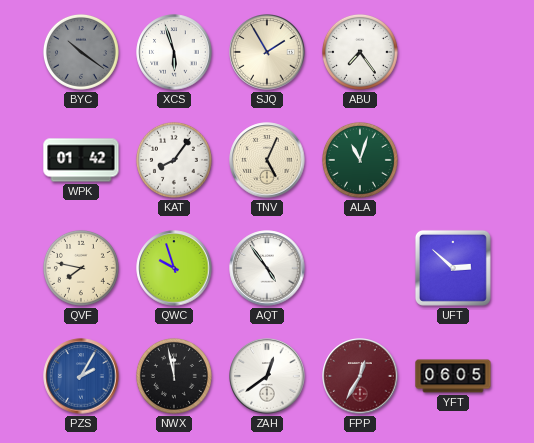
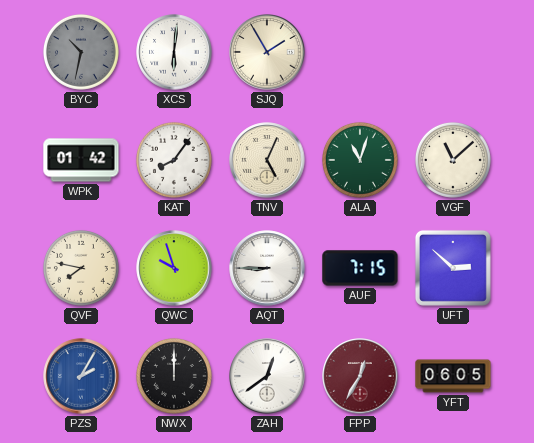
BYC: 10:21 -> 10:32
XCS: 5:57 -> 6:01
ABU: 7:24 -> none
VGF: none -> 11:08
AQT: 4:54 -> 8:45
AUF: none -> 7:15
NWX: 11:58 -> 12:00
